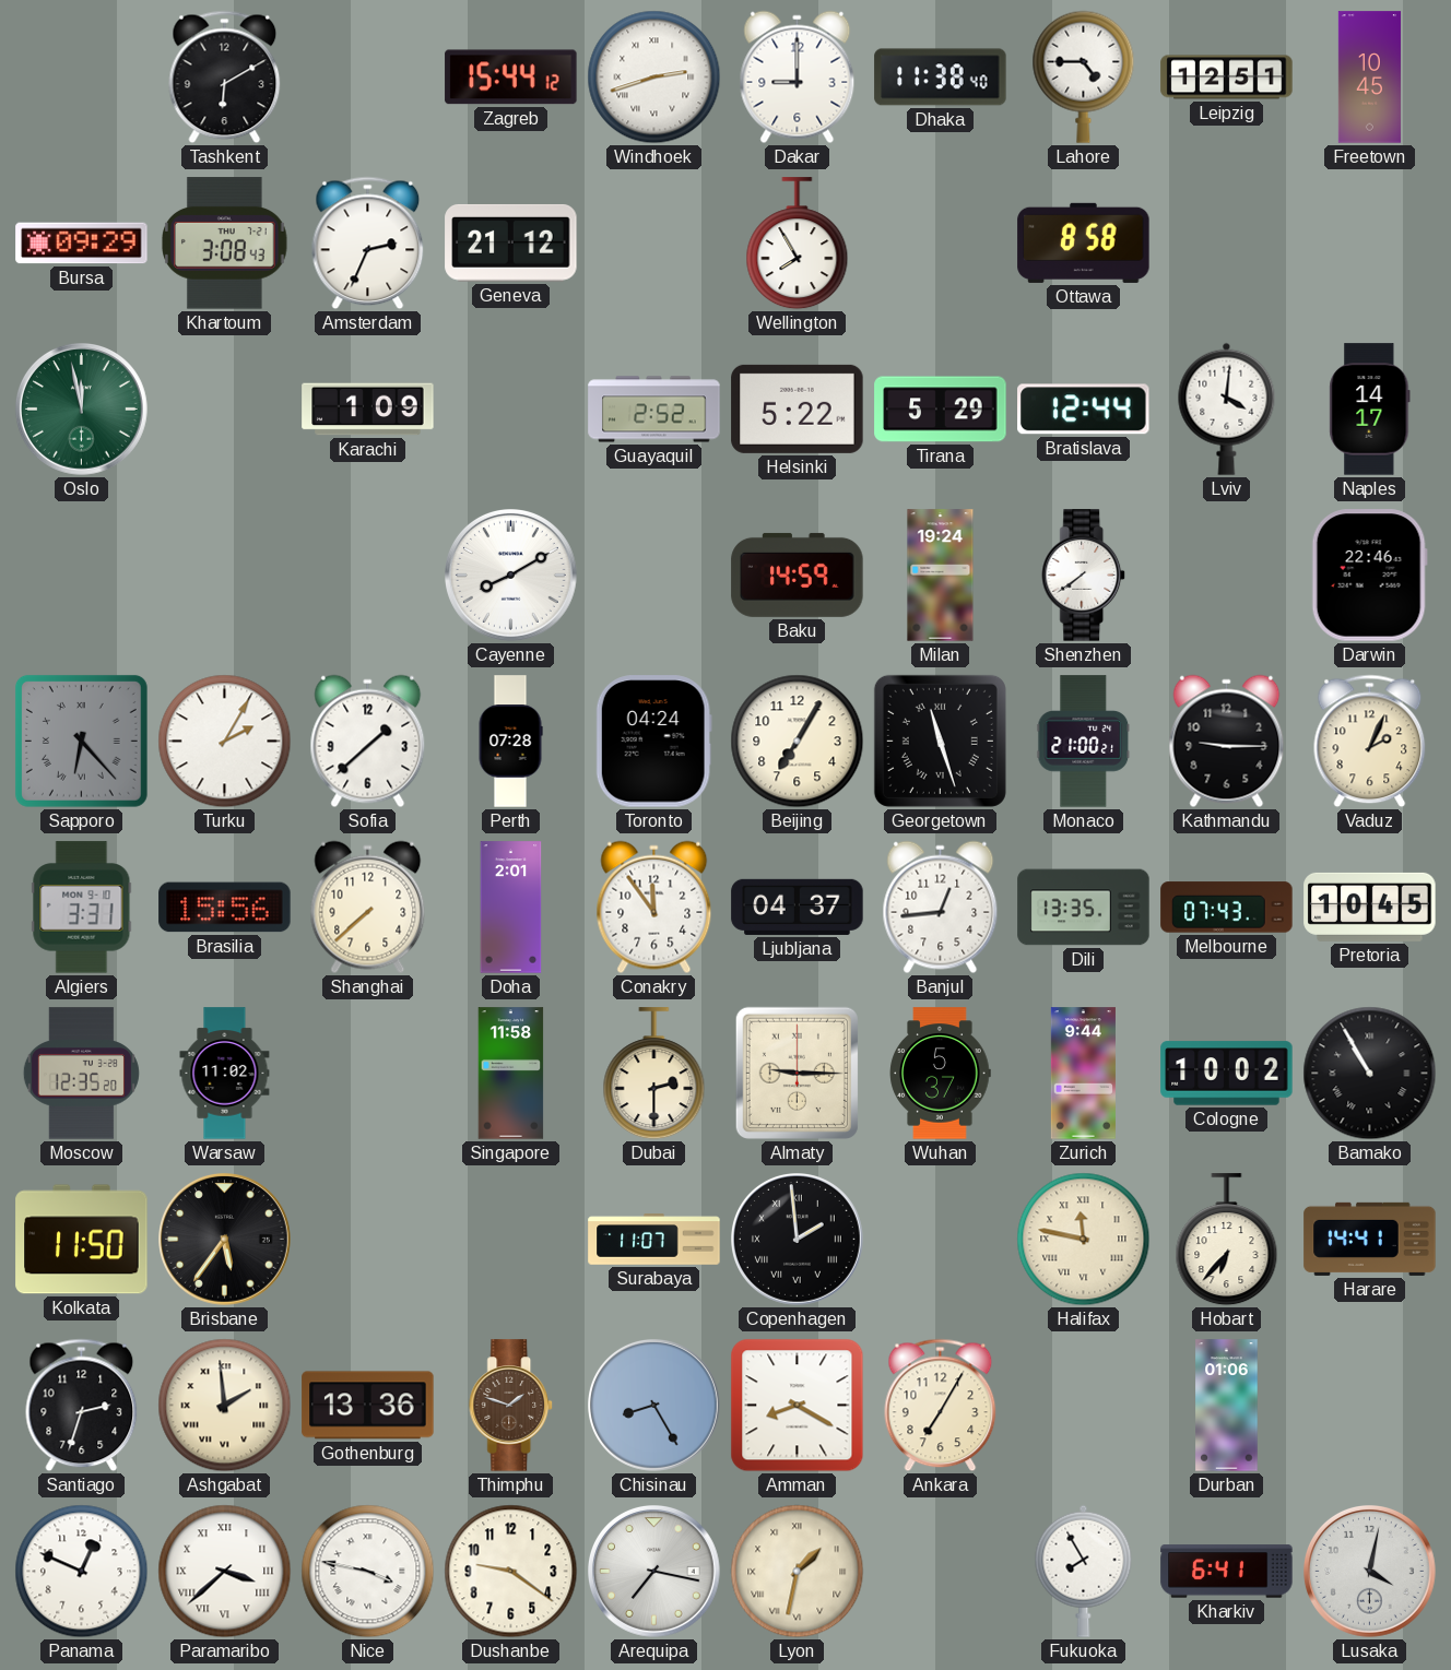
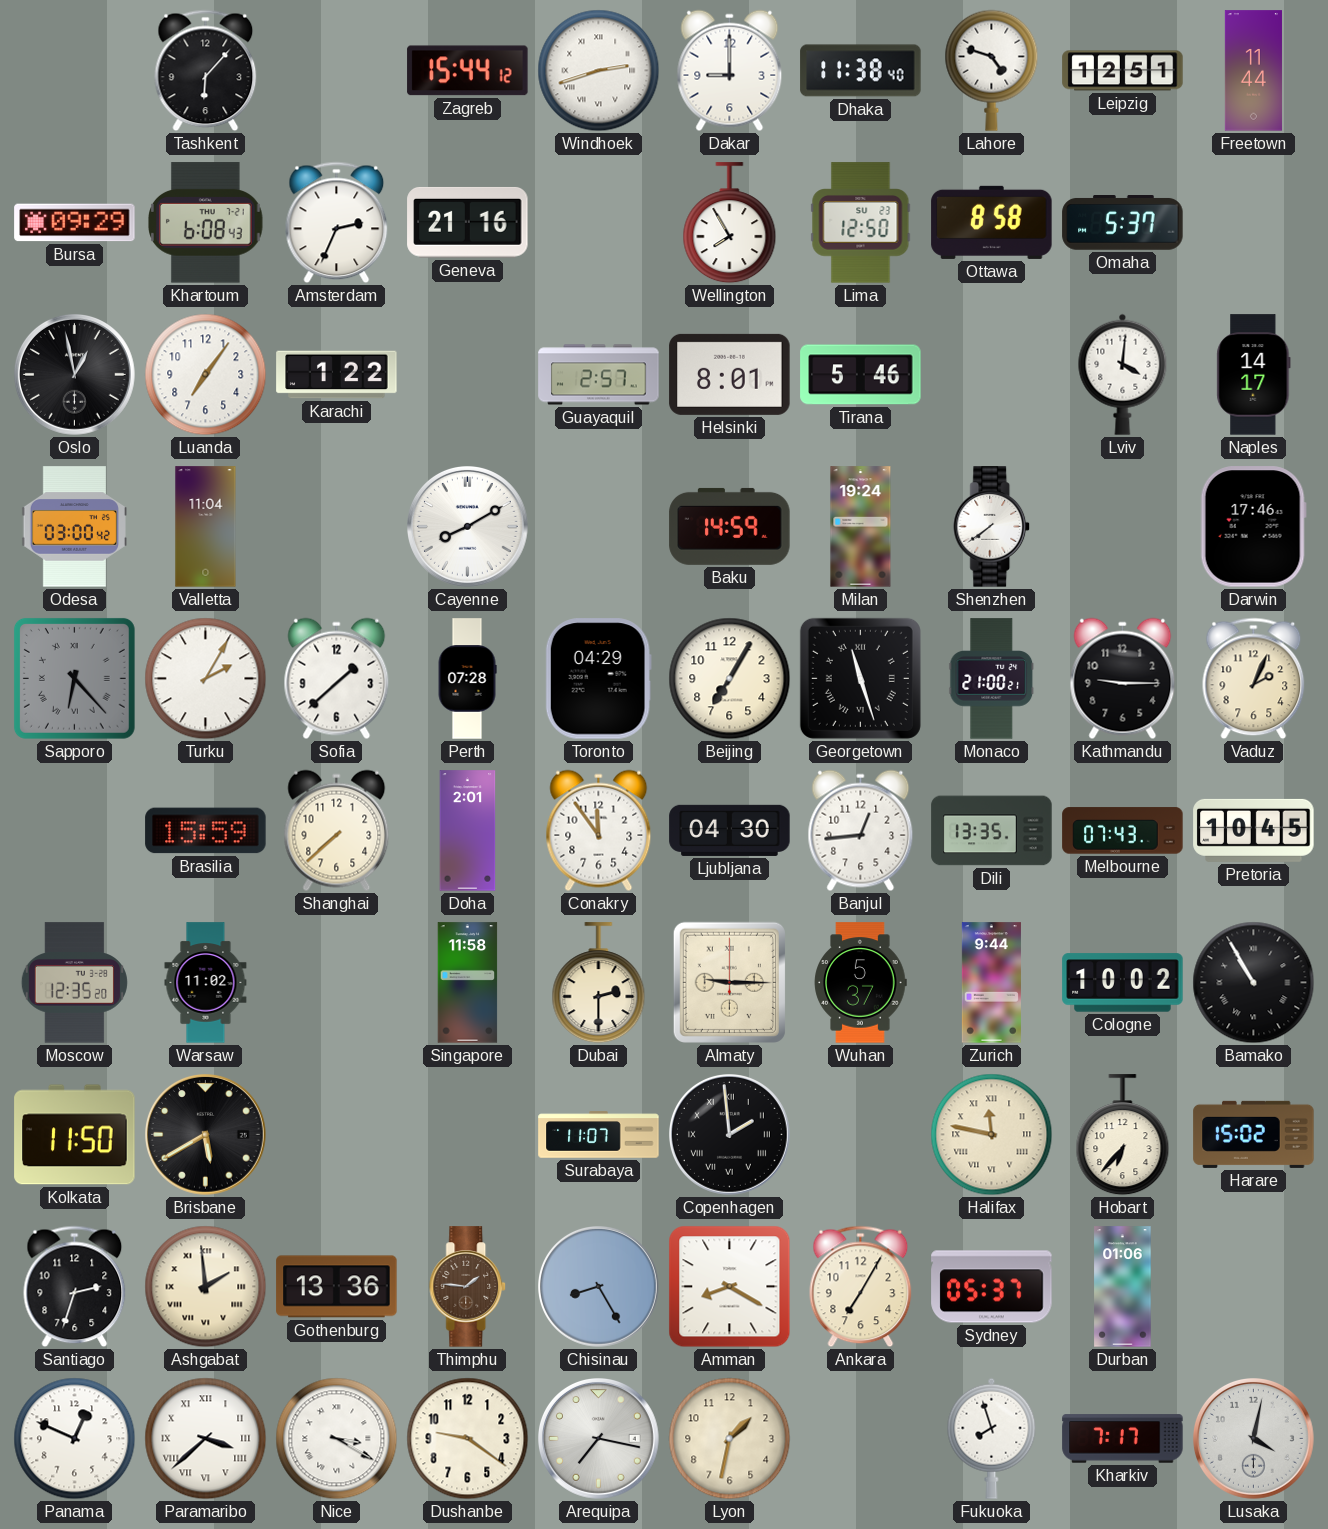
Tashkent: 6:10 -> 6:07
Lahore: 4:45 -> 4:48
Freetown: 10:45 -> 11:44
Khartoum: 3:08 -> 6:08
Geneva: 21:12 -> 21:16
Lima: none -> 12:50
Omaha: none -> 5:37
Oslo: 11:58 -> 12:58
Oslo dial: green -> black
Luanda: none -> 7:06
Karachi: 1:09 -> 1:22
Guayaquil: 2:52 -> 2:57
Helsinki: 5:22 -> 8:01
Tirana: 5:29 -> 5:46
Bratislava: 12:44 -> none
Odesa: none -> 03:00
Valletta: none -> 11:04
Darwin: 22:46 -> 17:46
Toronto: 04:24 -> 04:29
Algiers: 3:31 -> none
Brasilia: 15:56 -> 15:59
Ljubljana: 04:37 -> 04:30
Brisbane: 5:36 -> 5:40
Harare: 14:41 -> 15:02
Thimphu: 1:48 -> 1:46
Sydney: none -> 05:37
Nice: 3:47 -> 3:20
Lyon numerals: Roman -> Arabic
Fukuoka: 7:55 -> 7:57
Kharkiv: 6:41 -> 7:17
